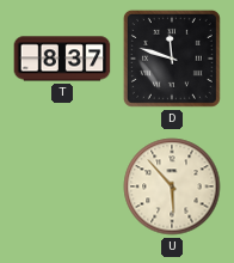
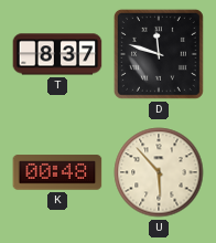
K: none -> 00:48
